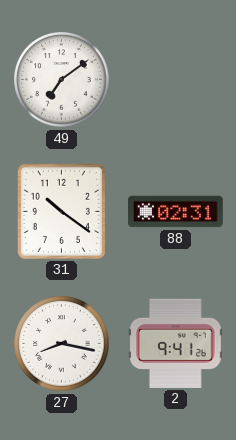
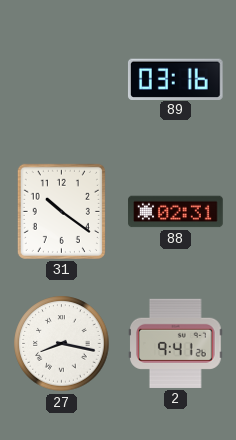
49: 7:09 -> none
89: none -> 03:16
